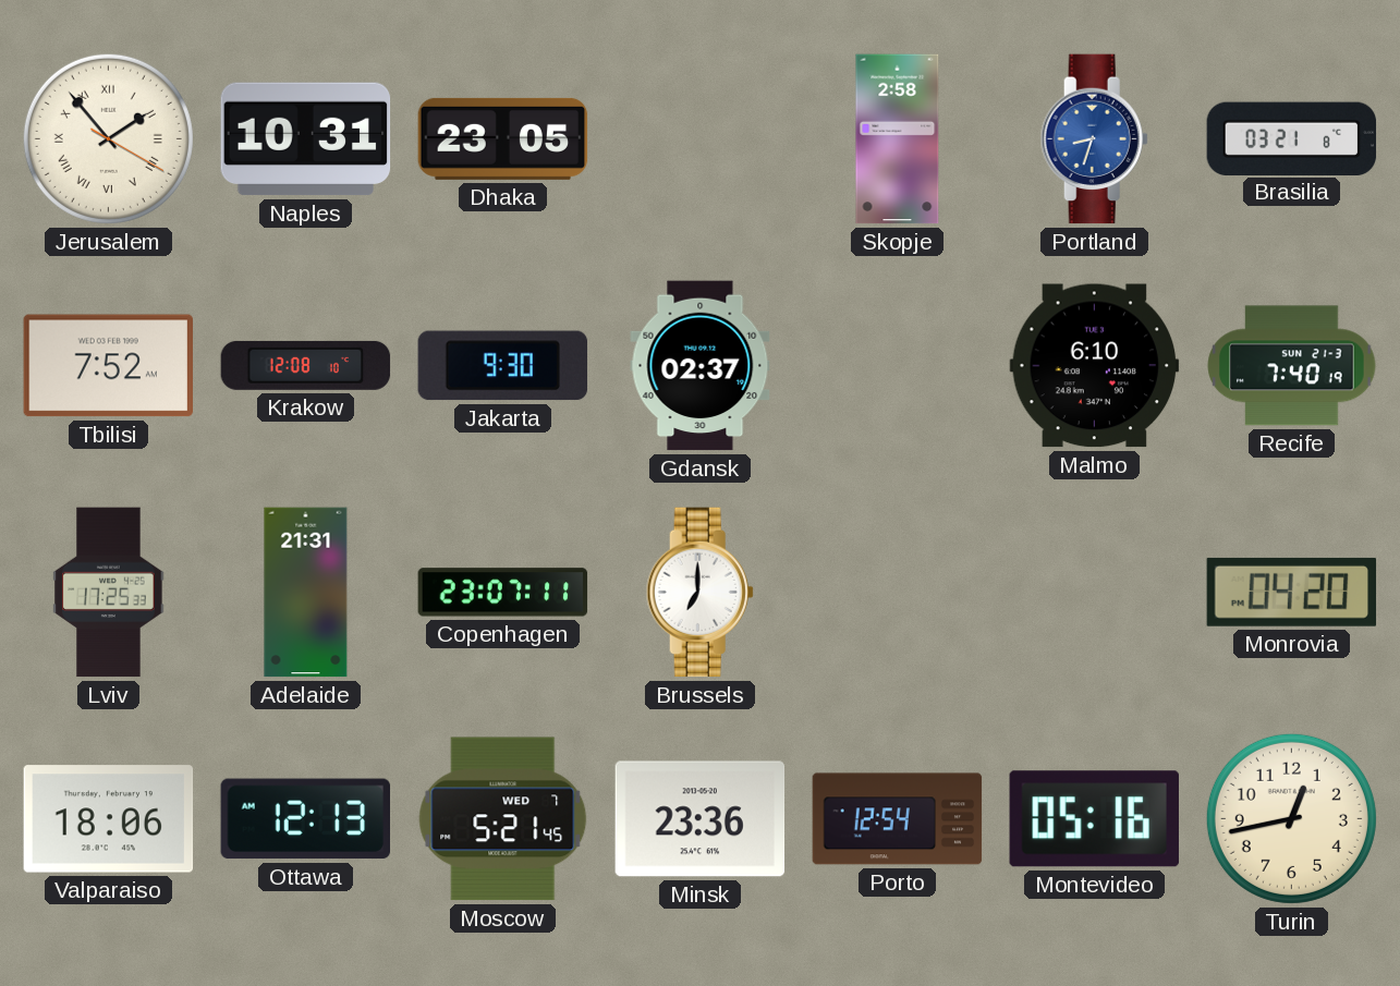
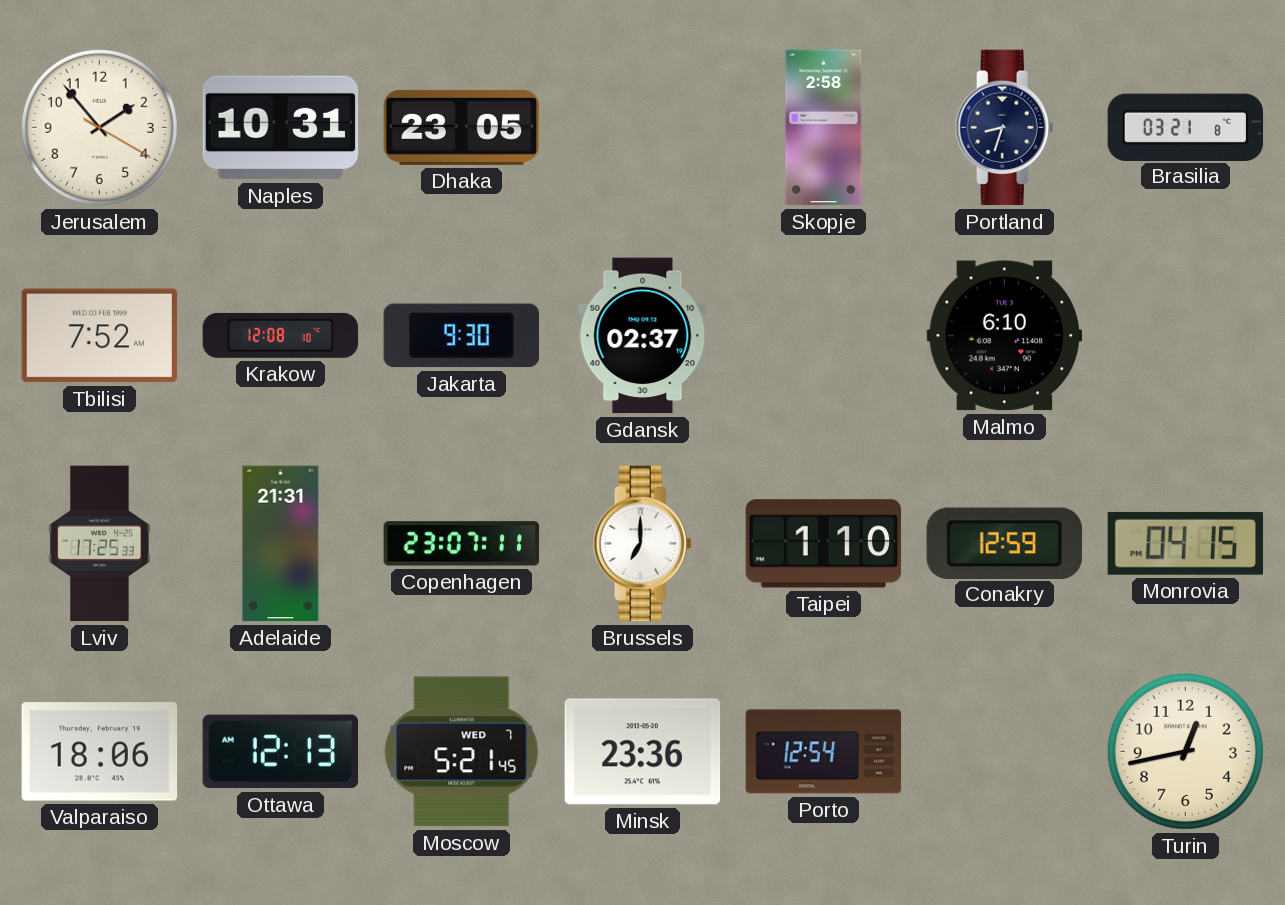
Jerusalem numerals: Roman -> Arabic
Portland dial: blue -> navy
Recife: 7:40 -> none
Taipei: none -> 1:10
Conakry: none -> 12:59
Monrovia: 04:20 -> 04:15
Montevideo: 05:16 -> none
